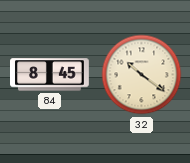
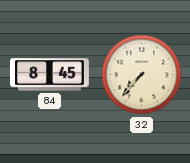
32: 10:21 -> 7:37
